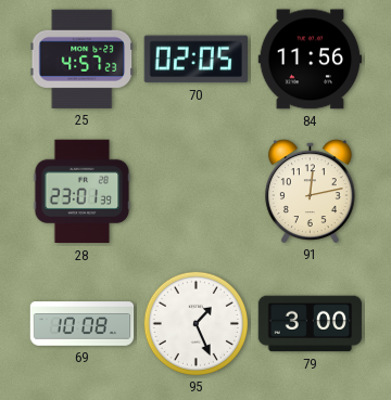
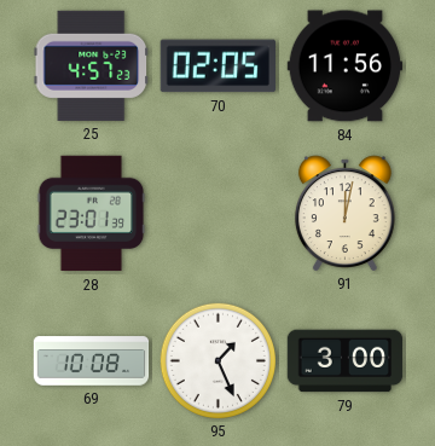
91: 12:13 -> 12:02
